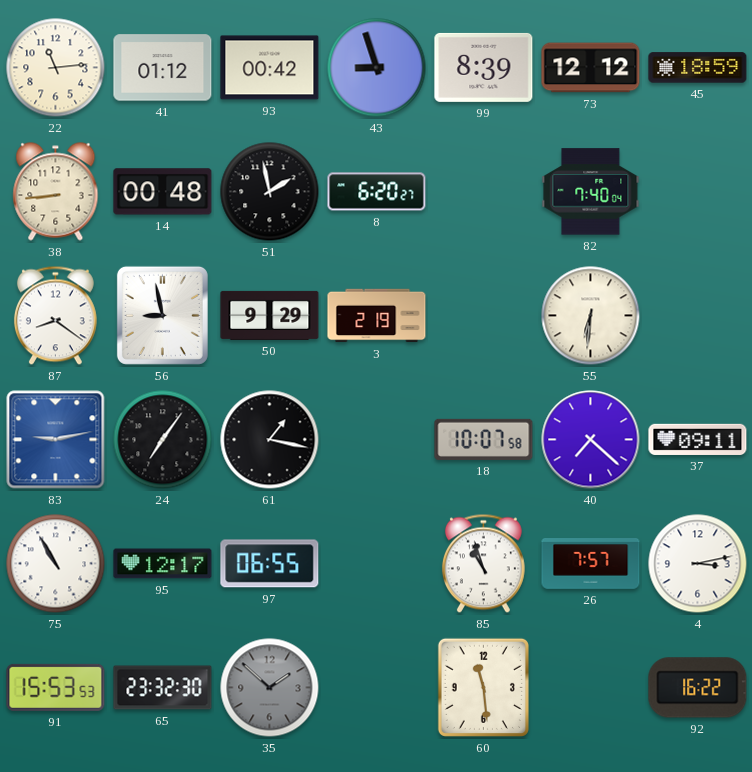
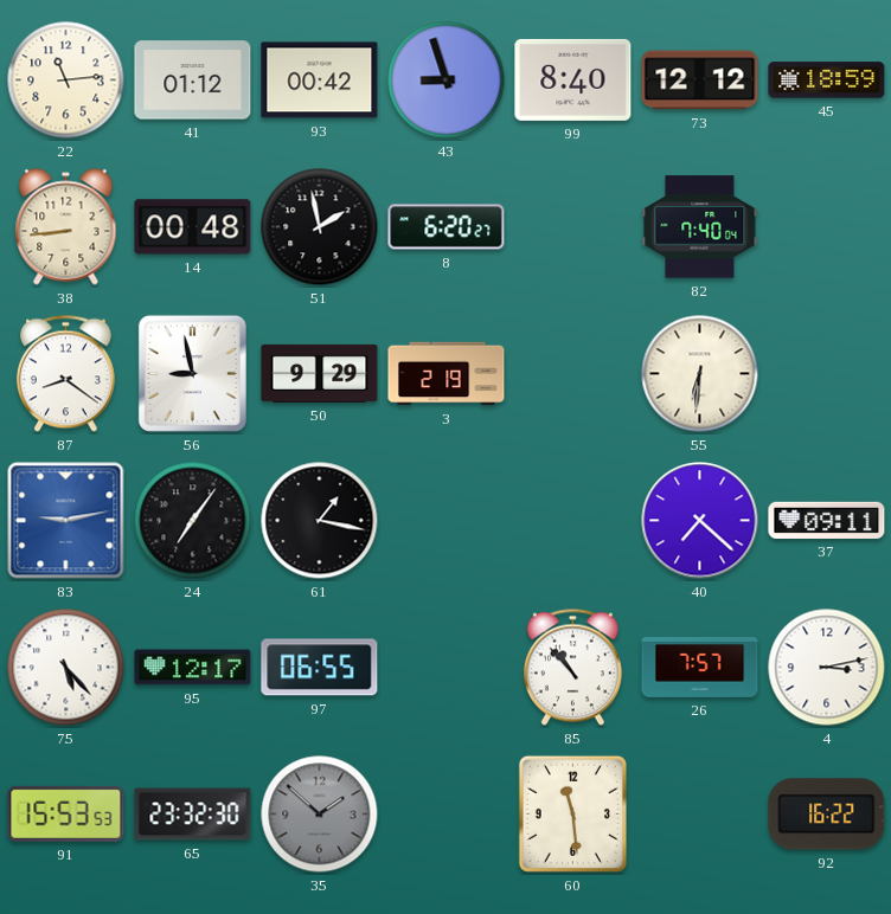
99: 8:39 -> 8:40
18: 10:07 -> none
75: 10:55 -> 5:23
85: 10:57 -> 10:53
